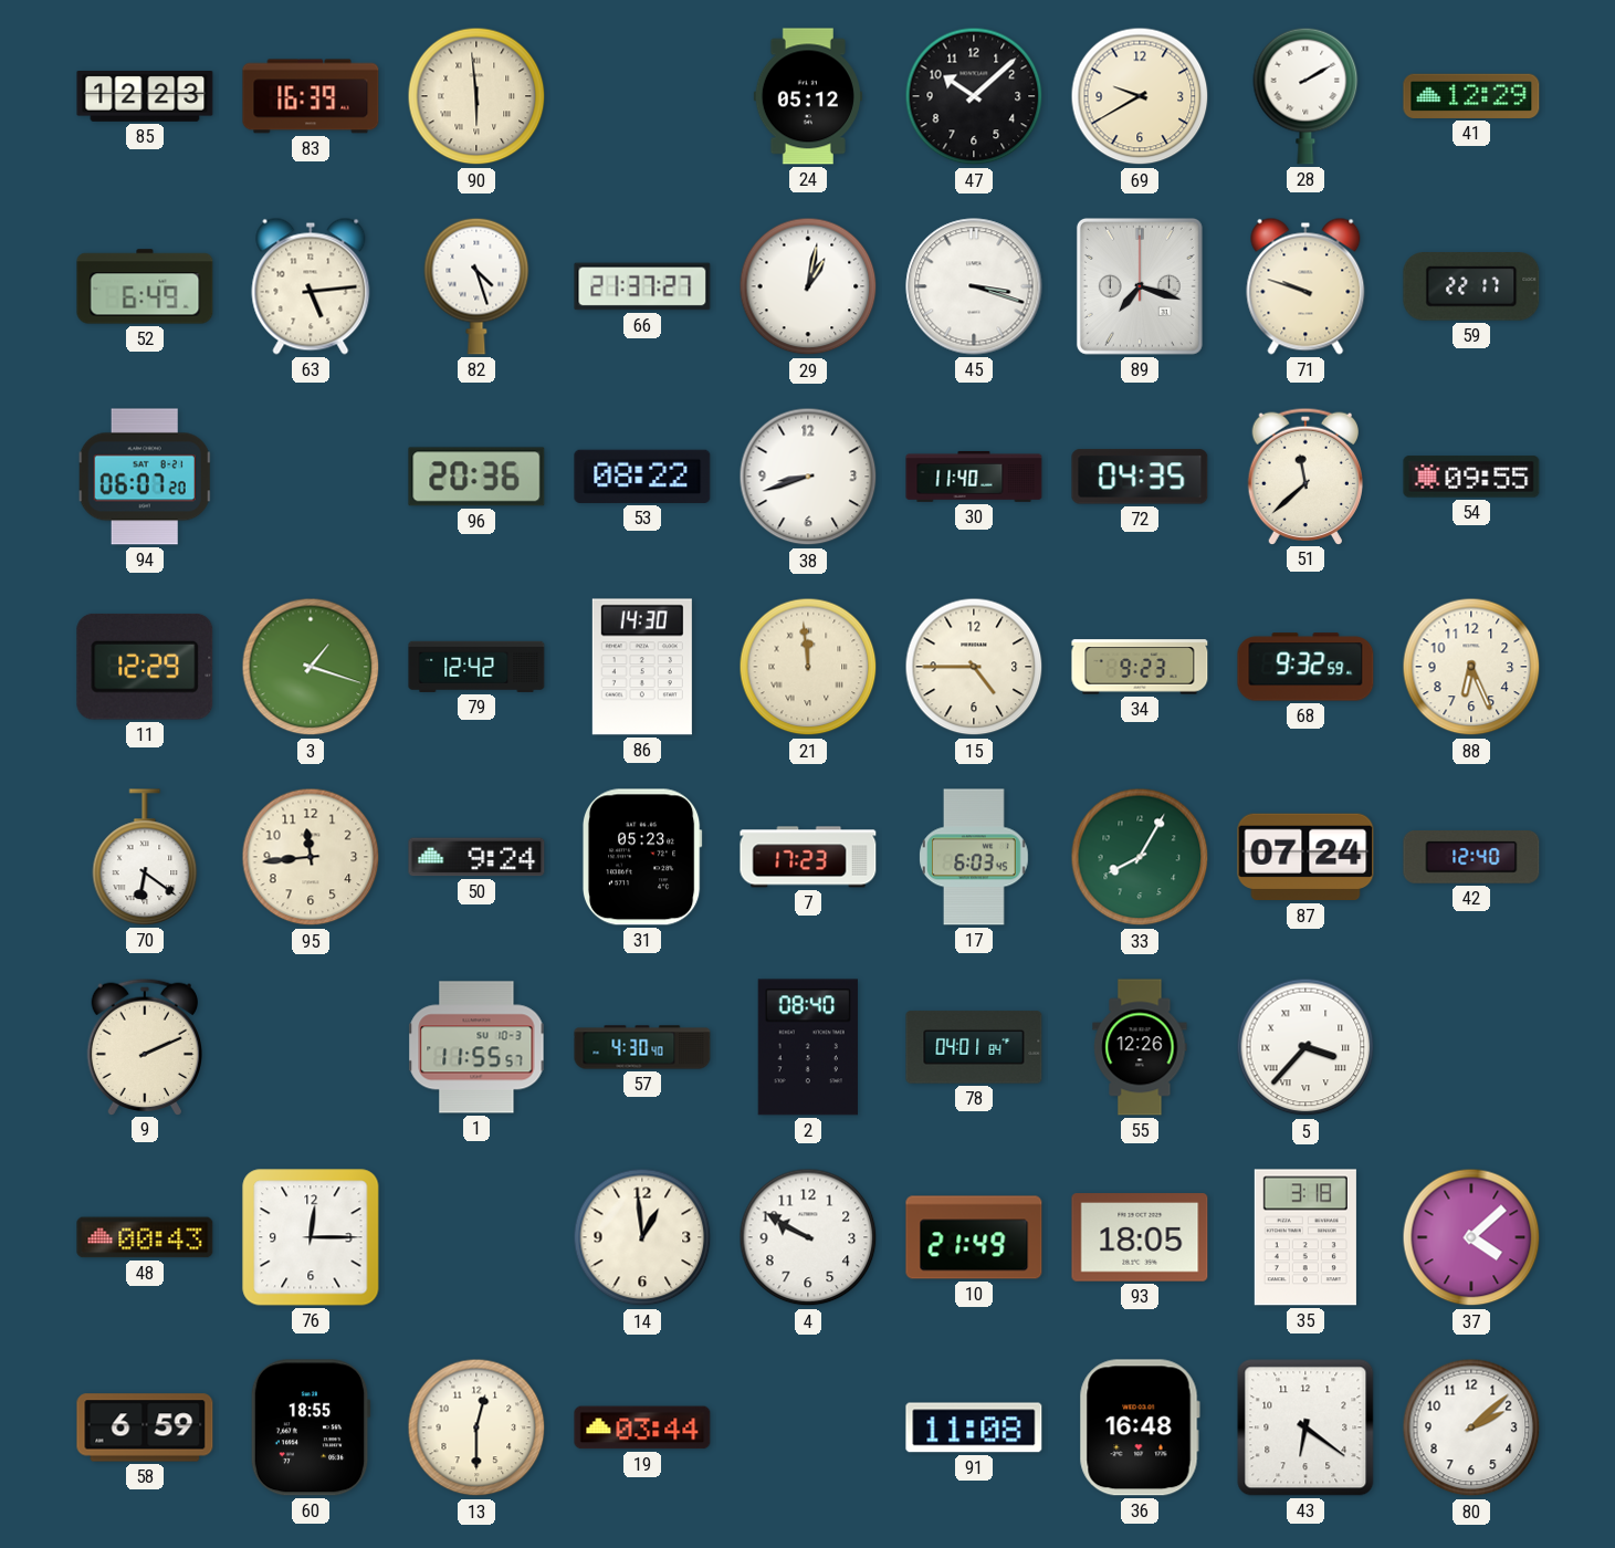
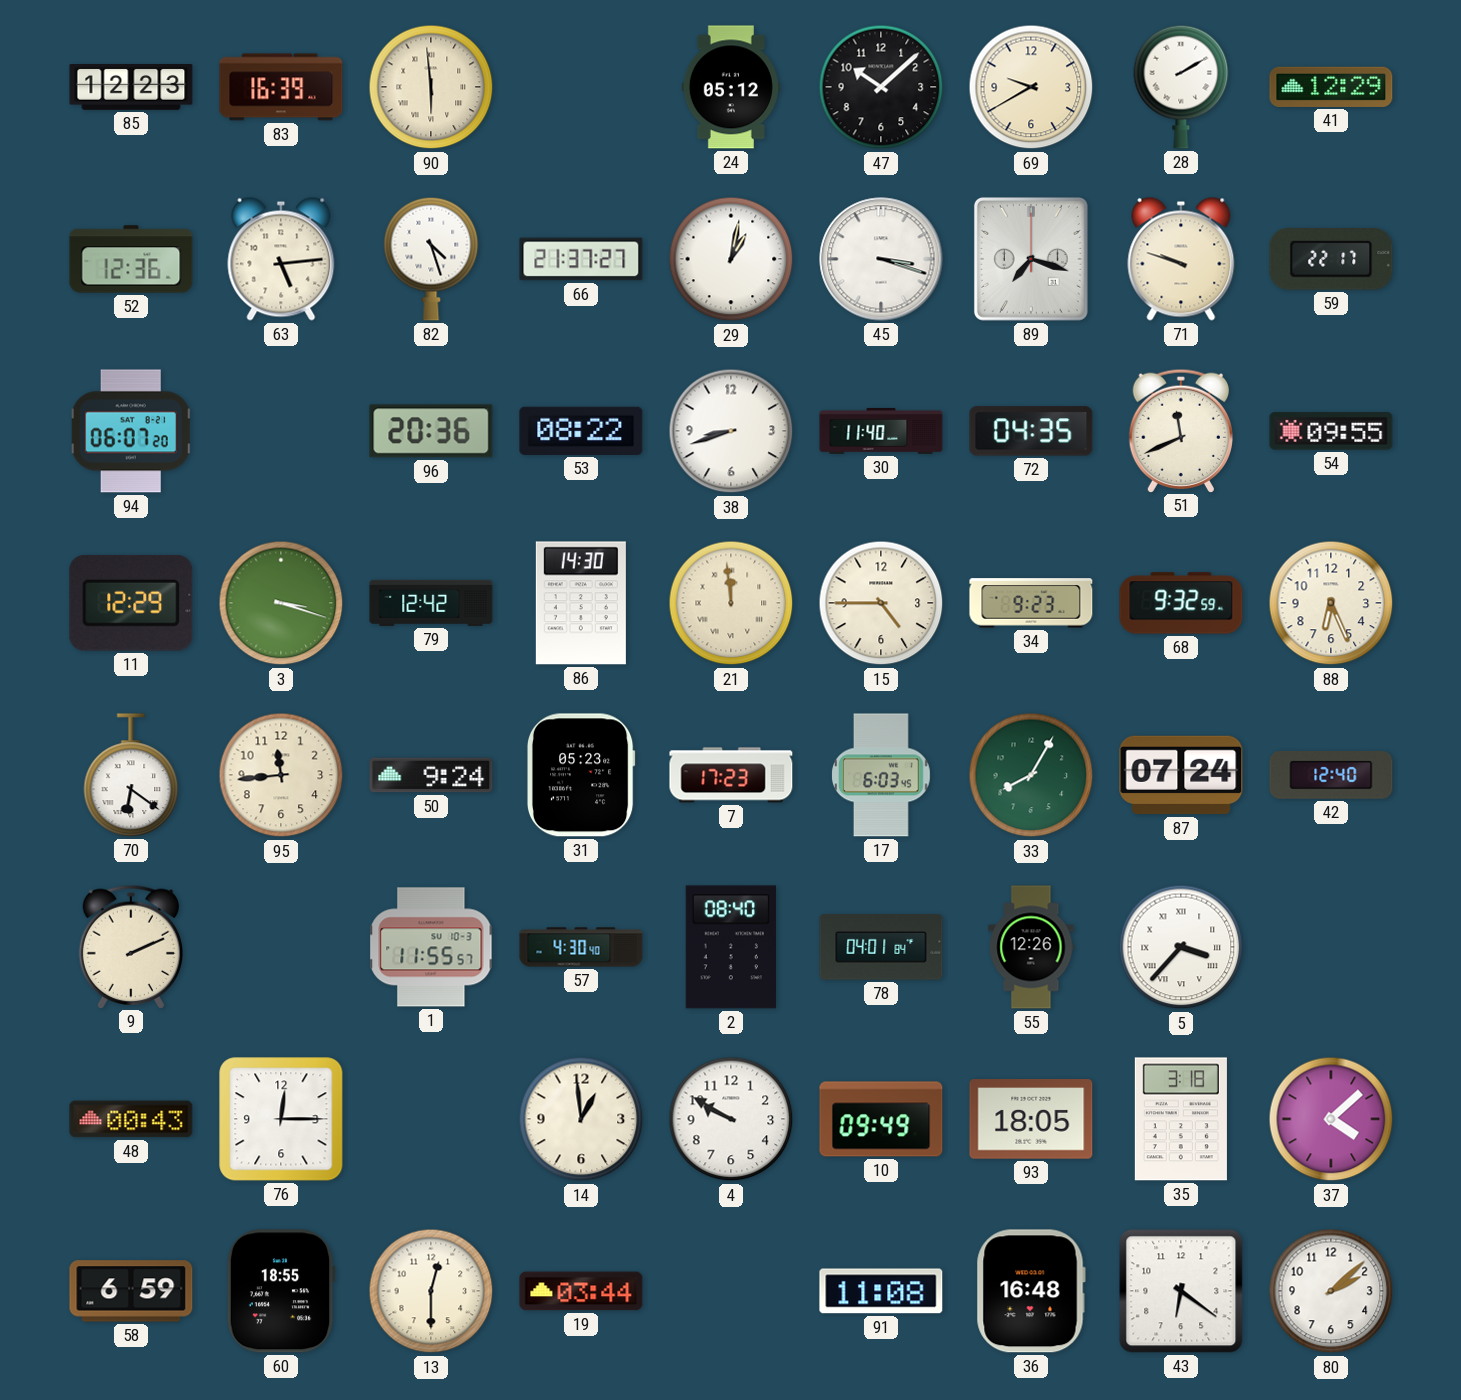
52: 6:49 -> 12:36
51: 11:38 -> 11:41
3: 1:18 -> 3:18
10: 21:49 -> 09:49
